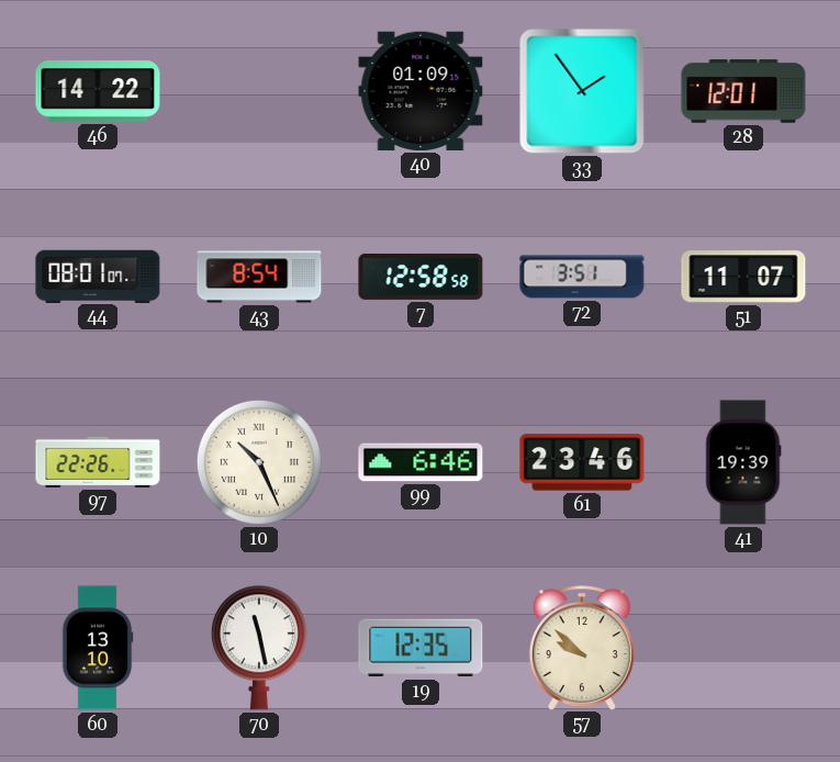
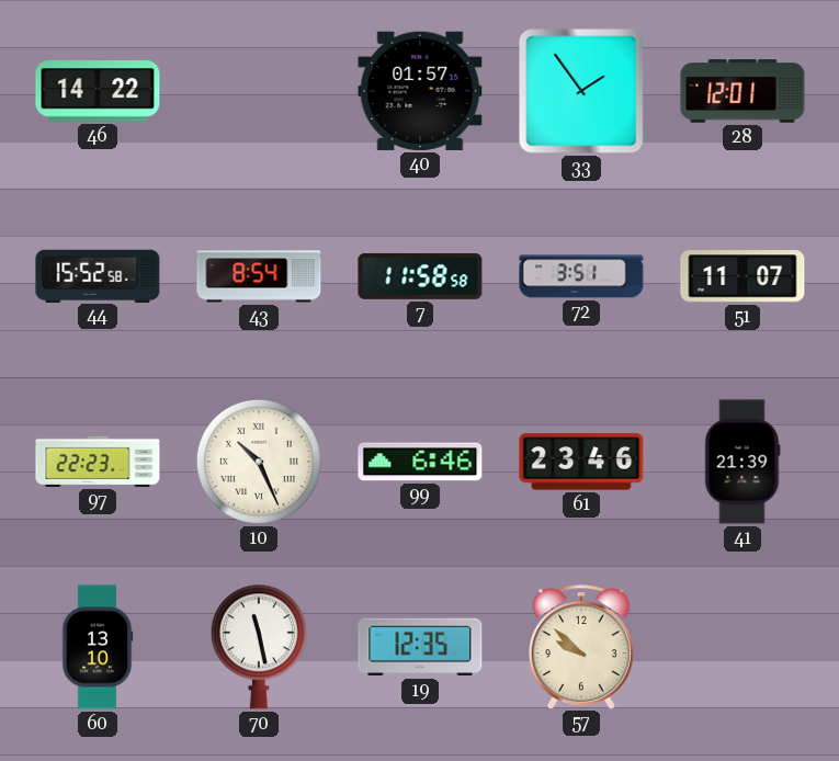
40: 01:09 -> 01:57
44: 08:01 -> 15:52
7: 12:58 -> 11:58
97: 22:26 -> 22:23
41: 19:39 -> 21:39
